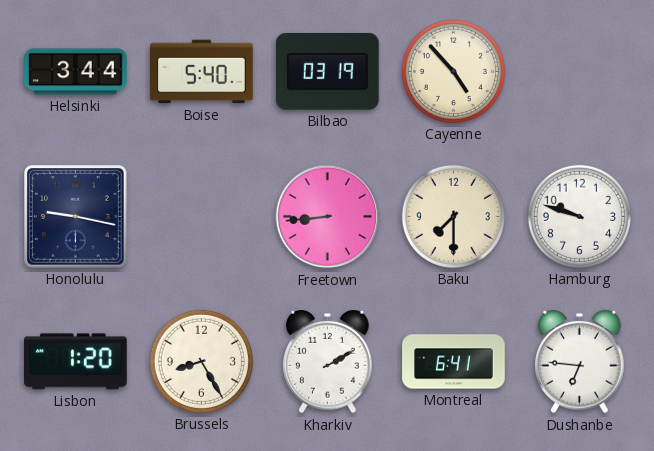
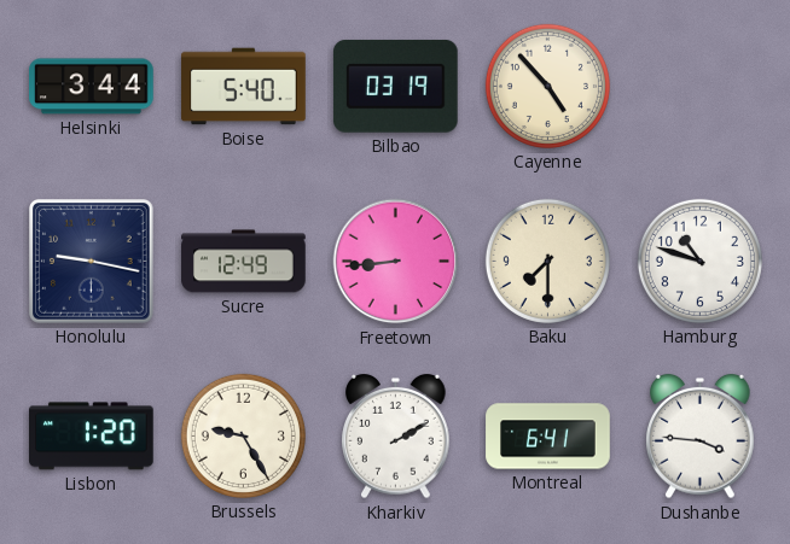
Sucre: none -> 12:49
Hamburg: 9:48 -> 10:48
Brussels: 8:25 -> 9:25
Dushanbe: 6:46 -> 3:46
